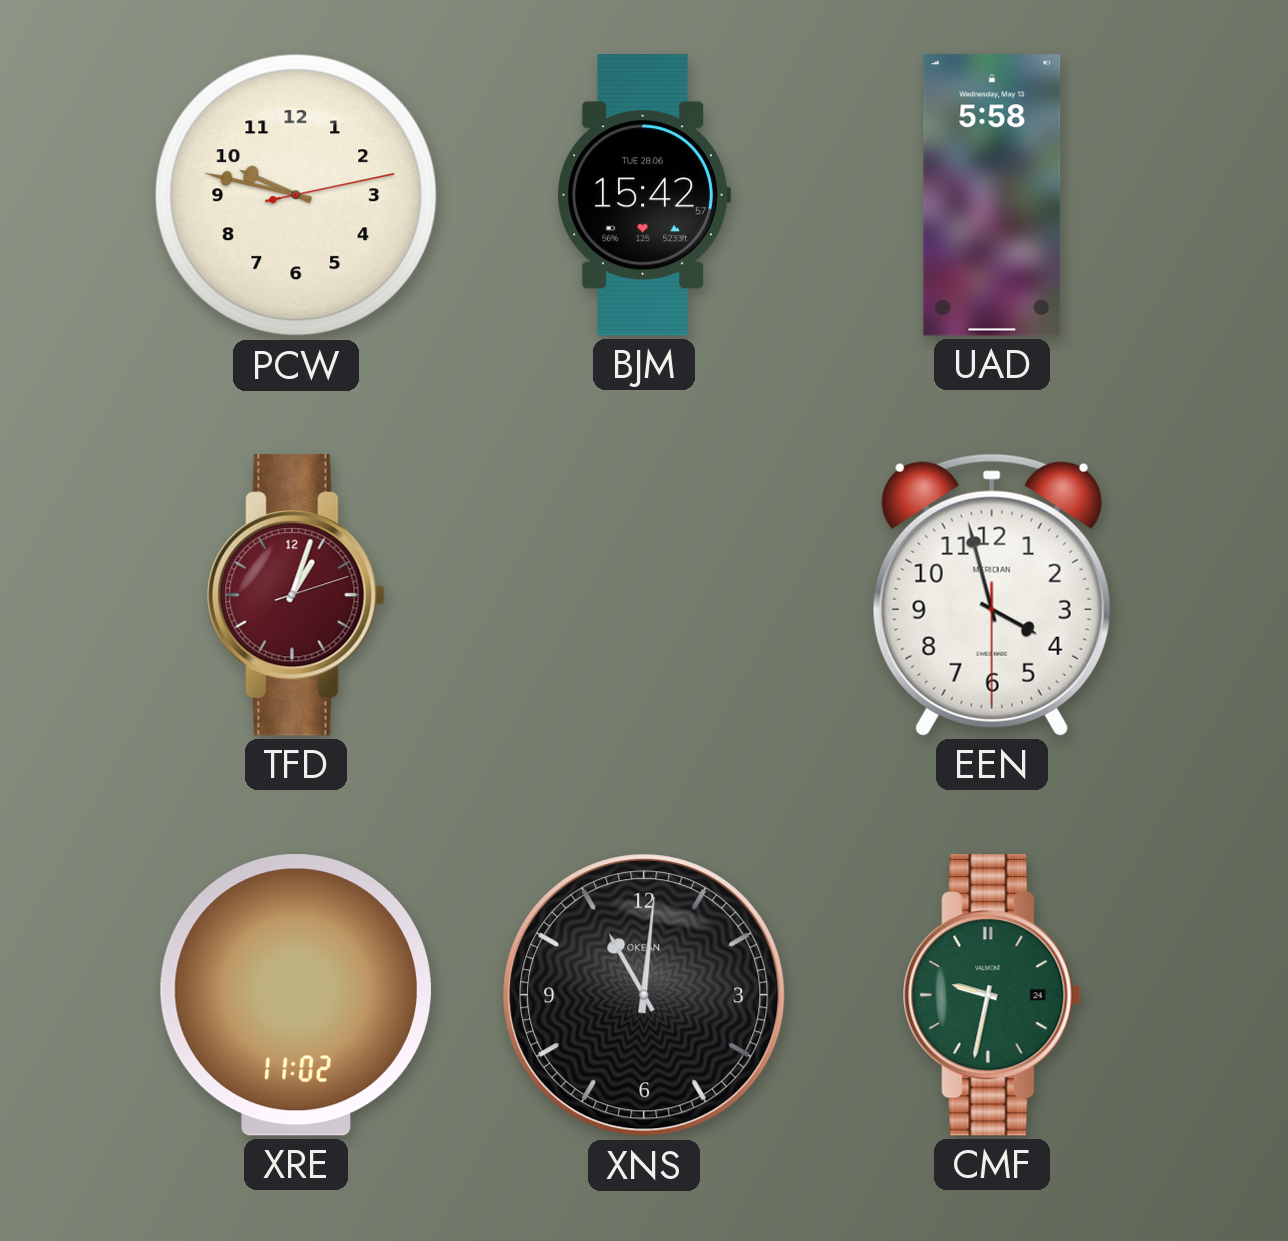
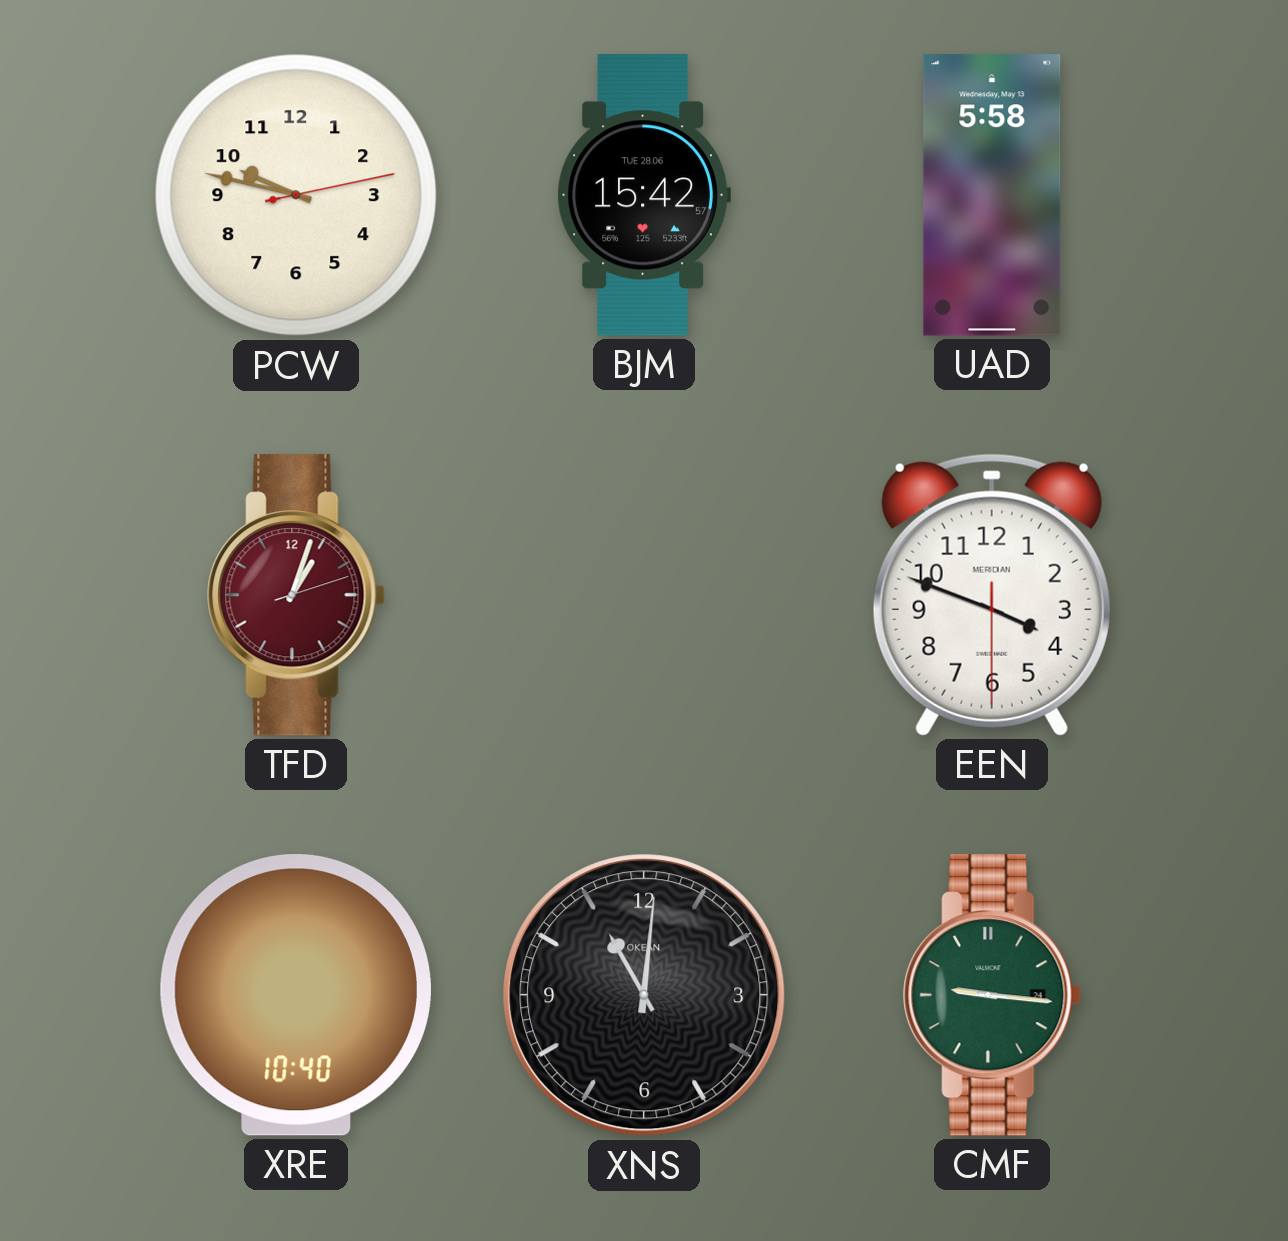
EEN: 3:57 -> 3:48
XRE: 11:02 -> 10:40
CMF: 9:32 -> 9:16
